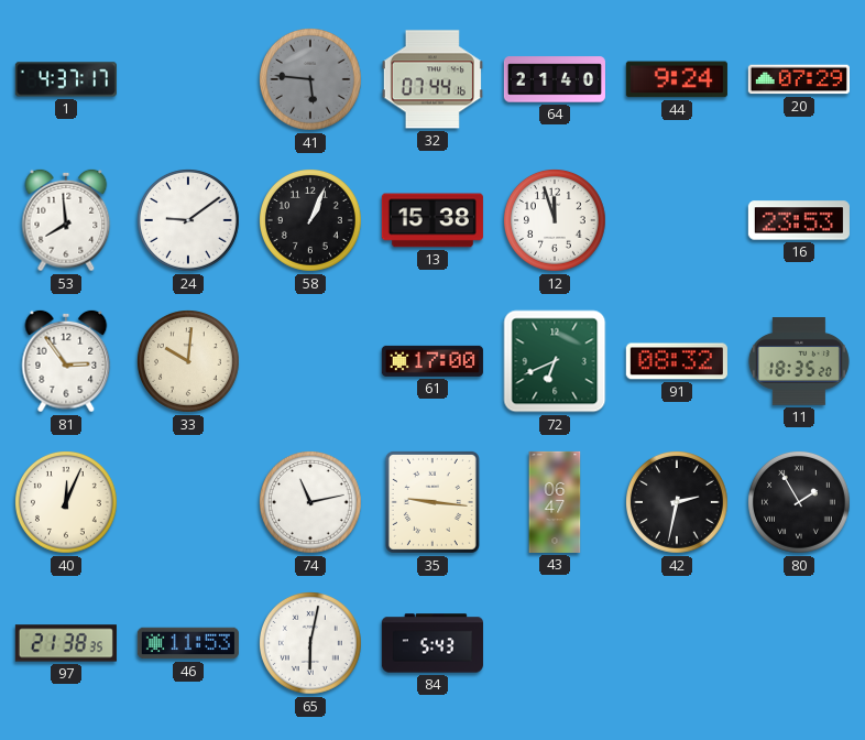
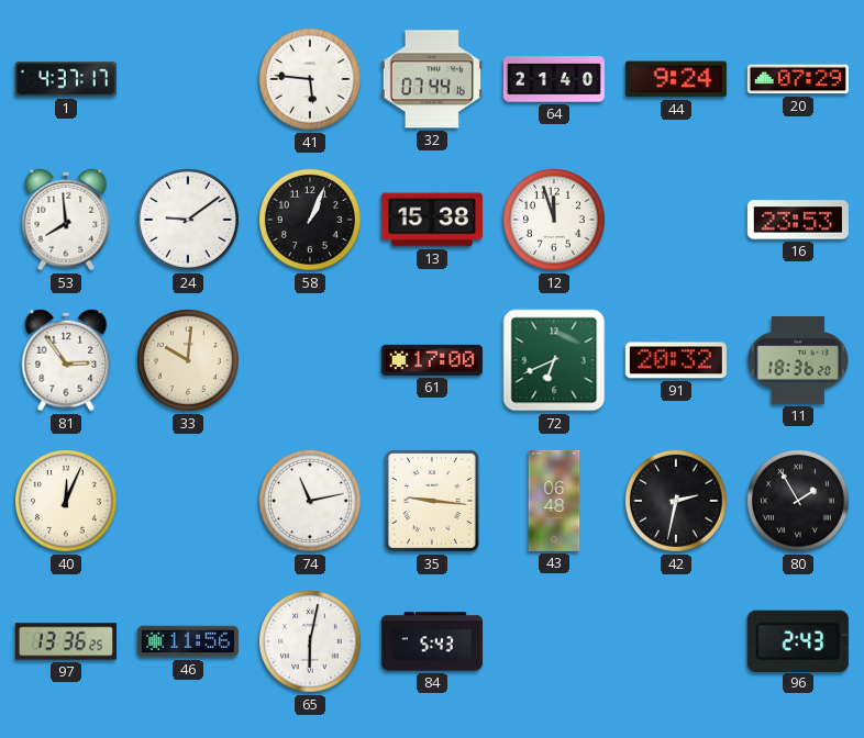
41 dial: grey -> white
91: 08:32 -> 20:32
11: 18:35 -> 18:36
43: 06:47 -> 06:48
97: 21:38 -> 13:36
46: 11:53 -> 11:56
96: none -> 2:43
